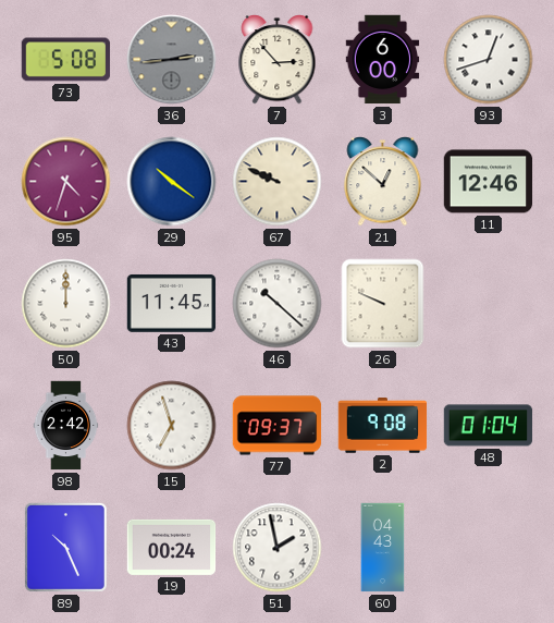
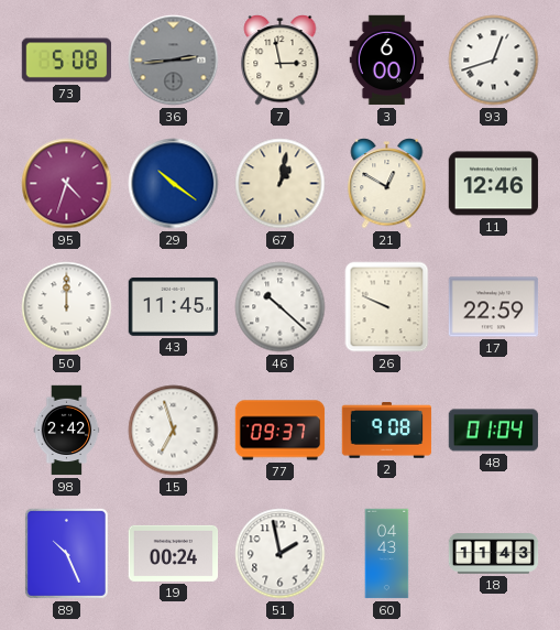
7: 2:53 -> 2:58
67: 9:49 -> 1:02
21: 12:52 -> 12:50
17: none -> 22:59
18: none -> 11:43
